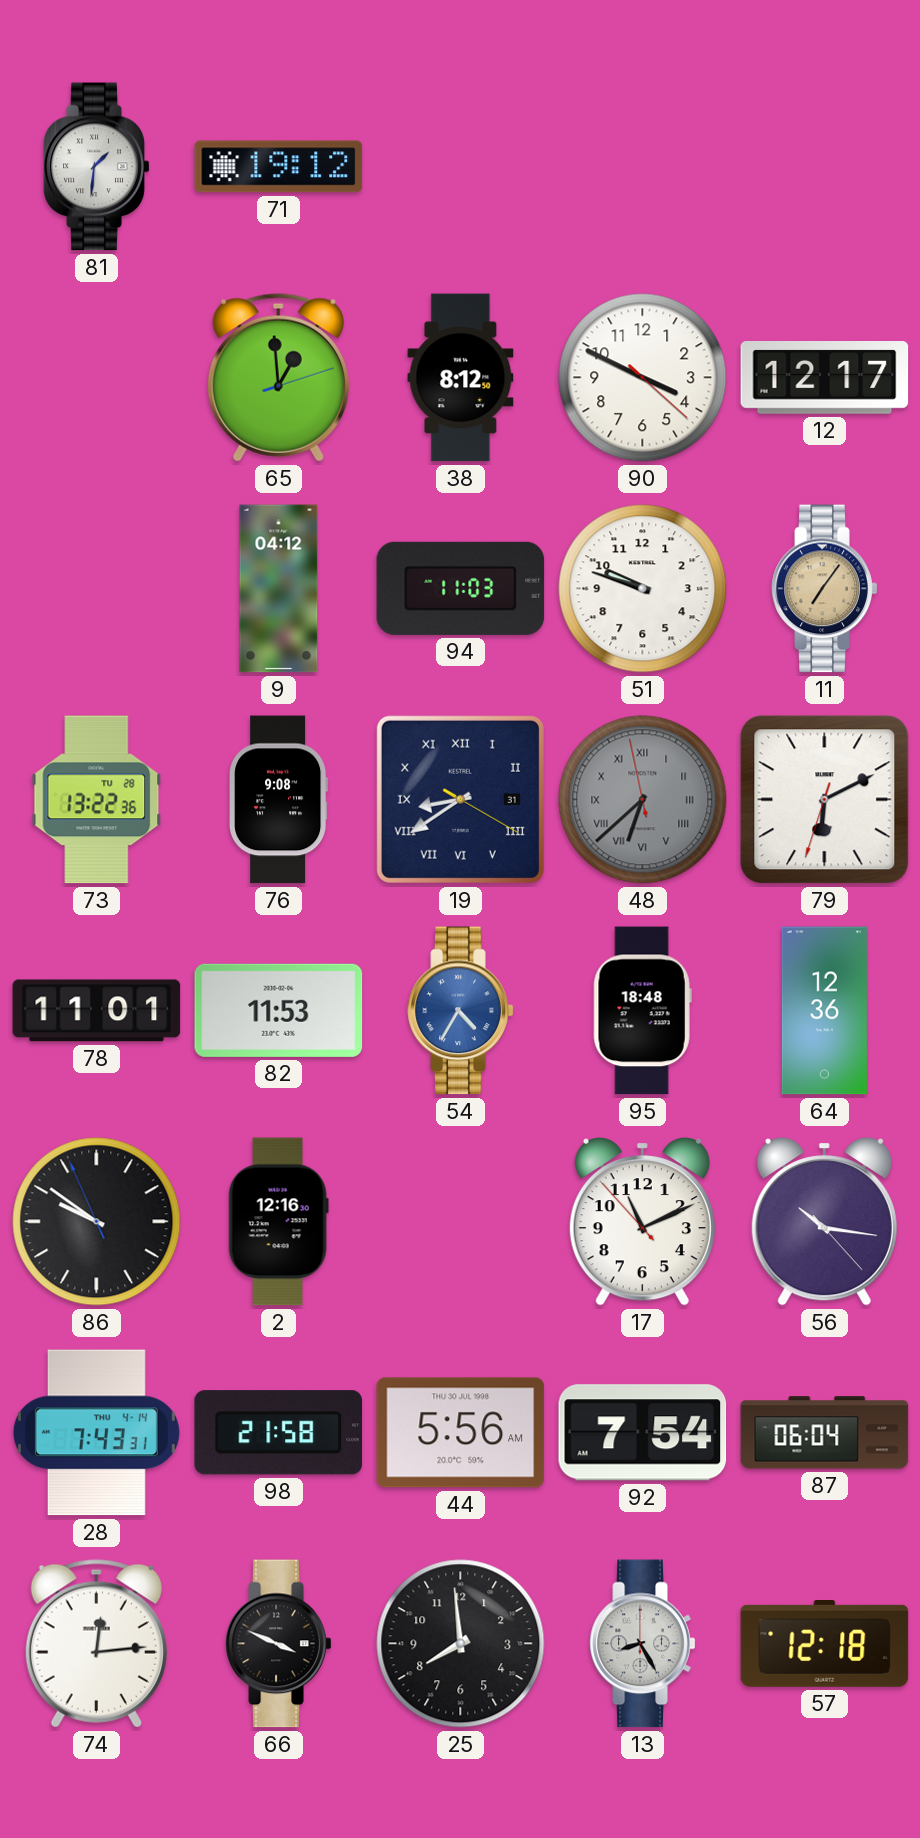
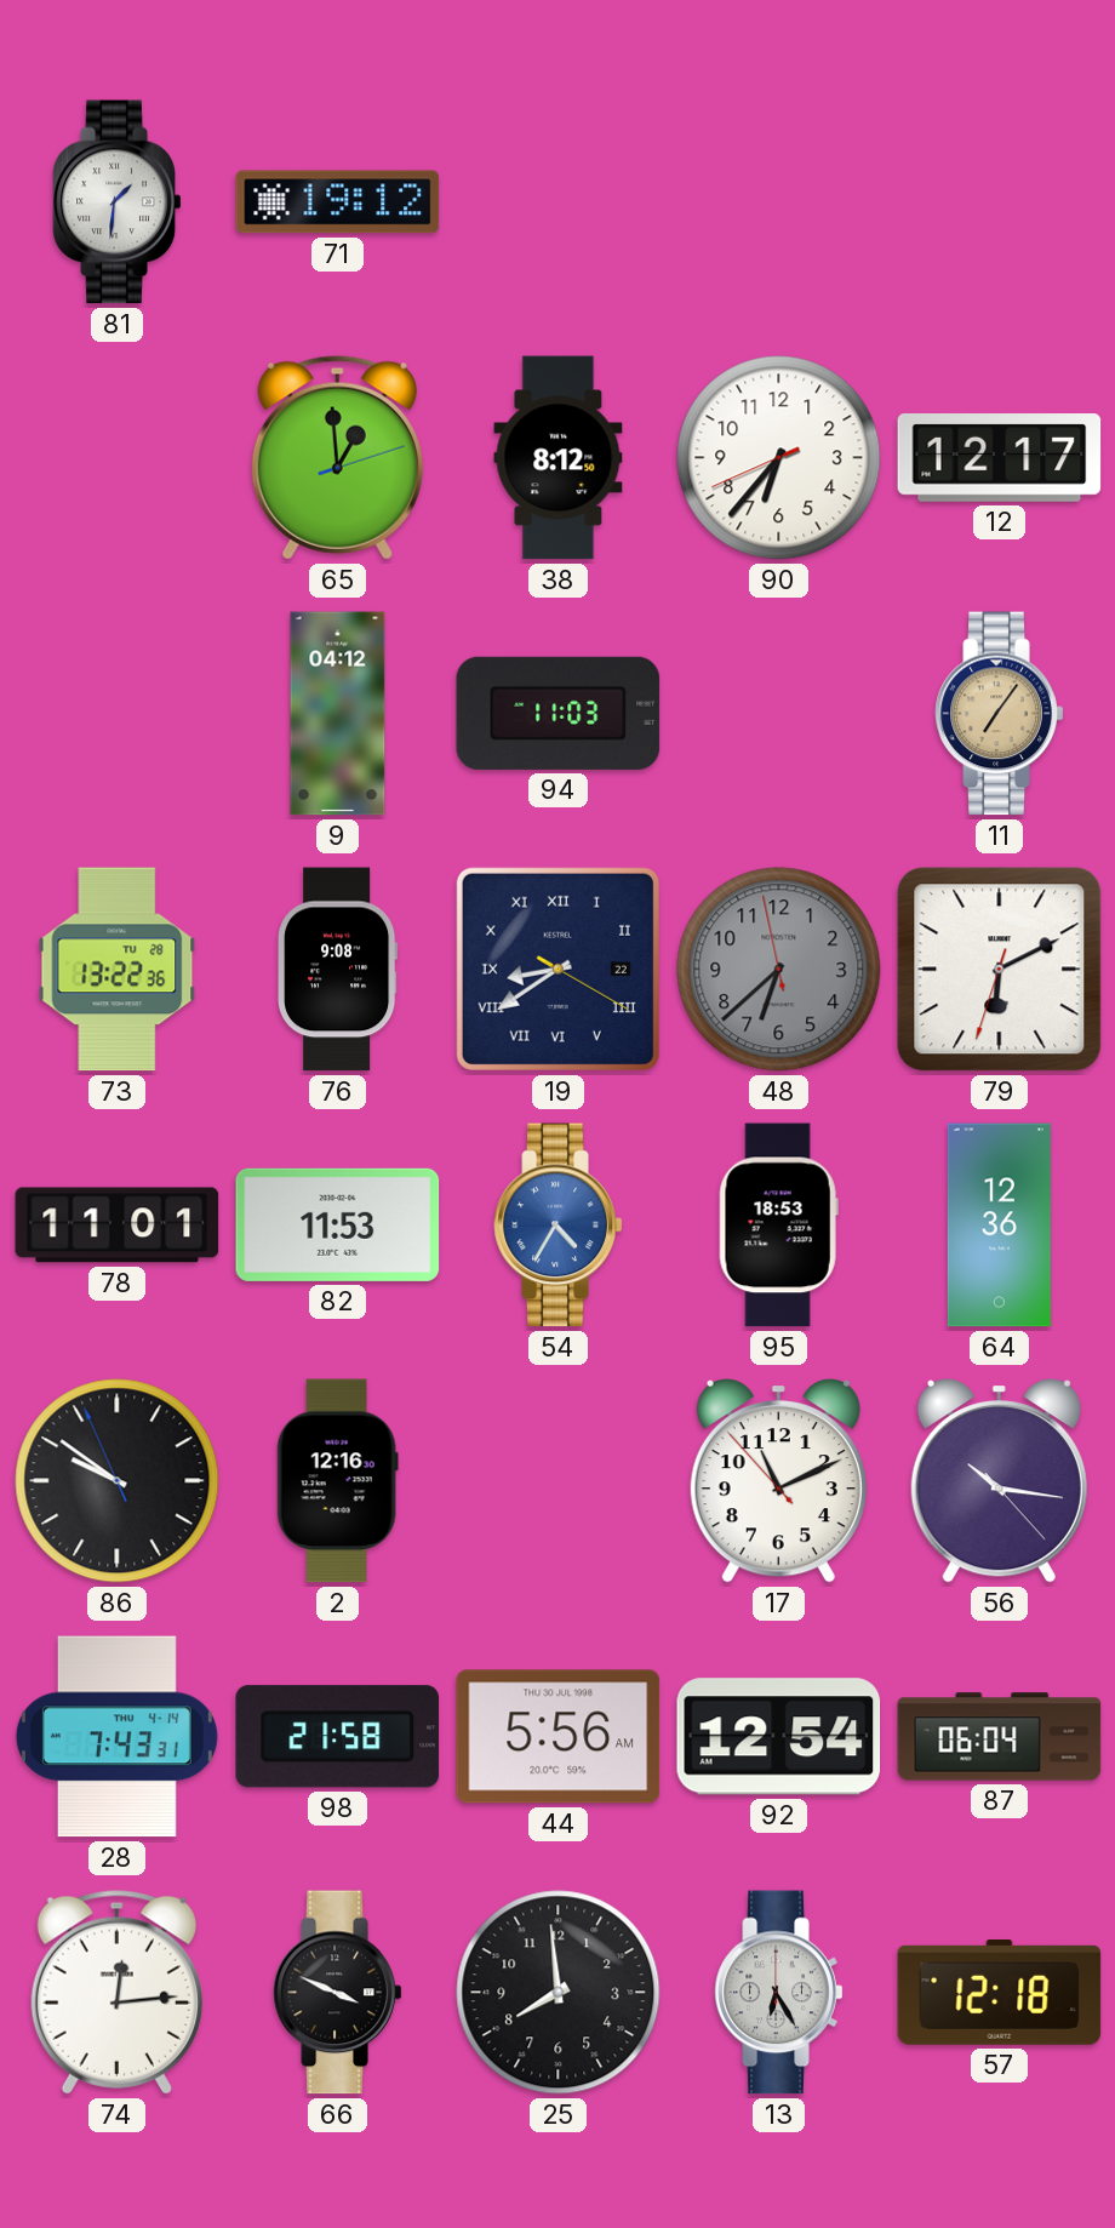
90: 3:49 -> 6:36
51: 9:48 -> none
19 date: 31 -> 22
48 numerals: Roman -> Arabic
95: 18:48 -> 18:53
92: 7:54 -> 12:54
13: 8:25 -> 6:25
